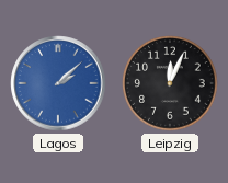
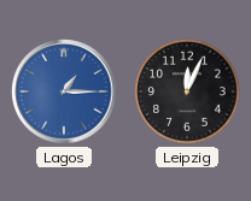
Lagos: 2:08 -> 1:15
